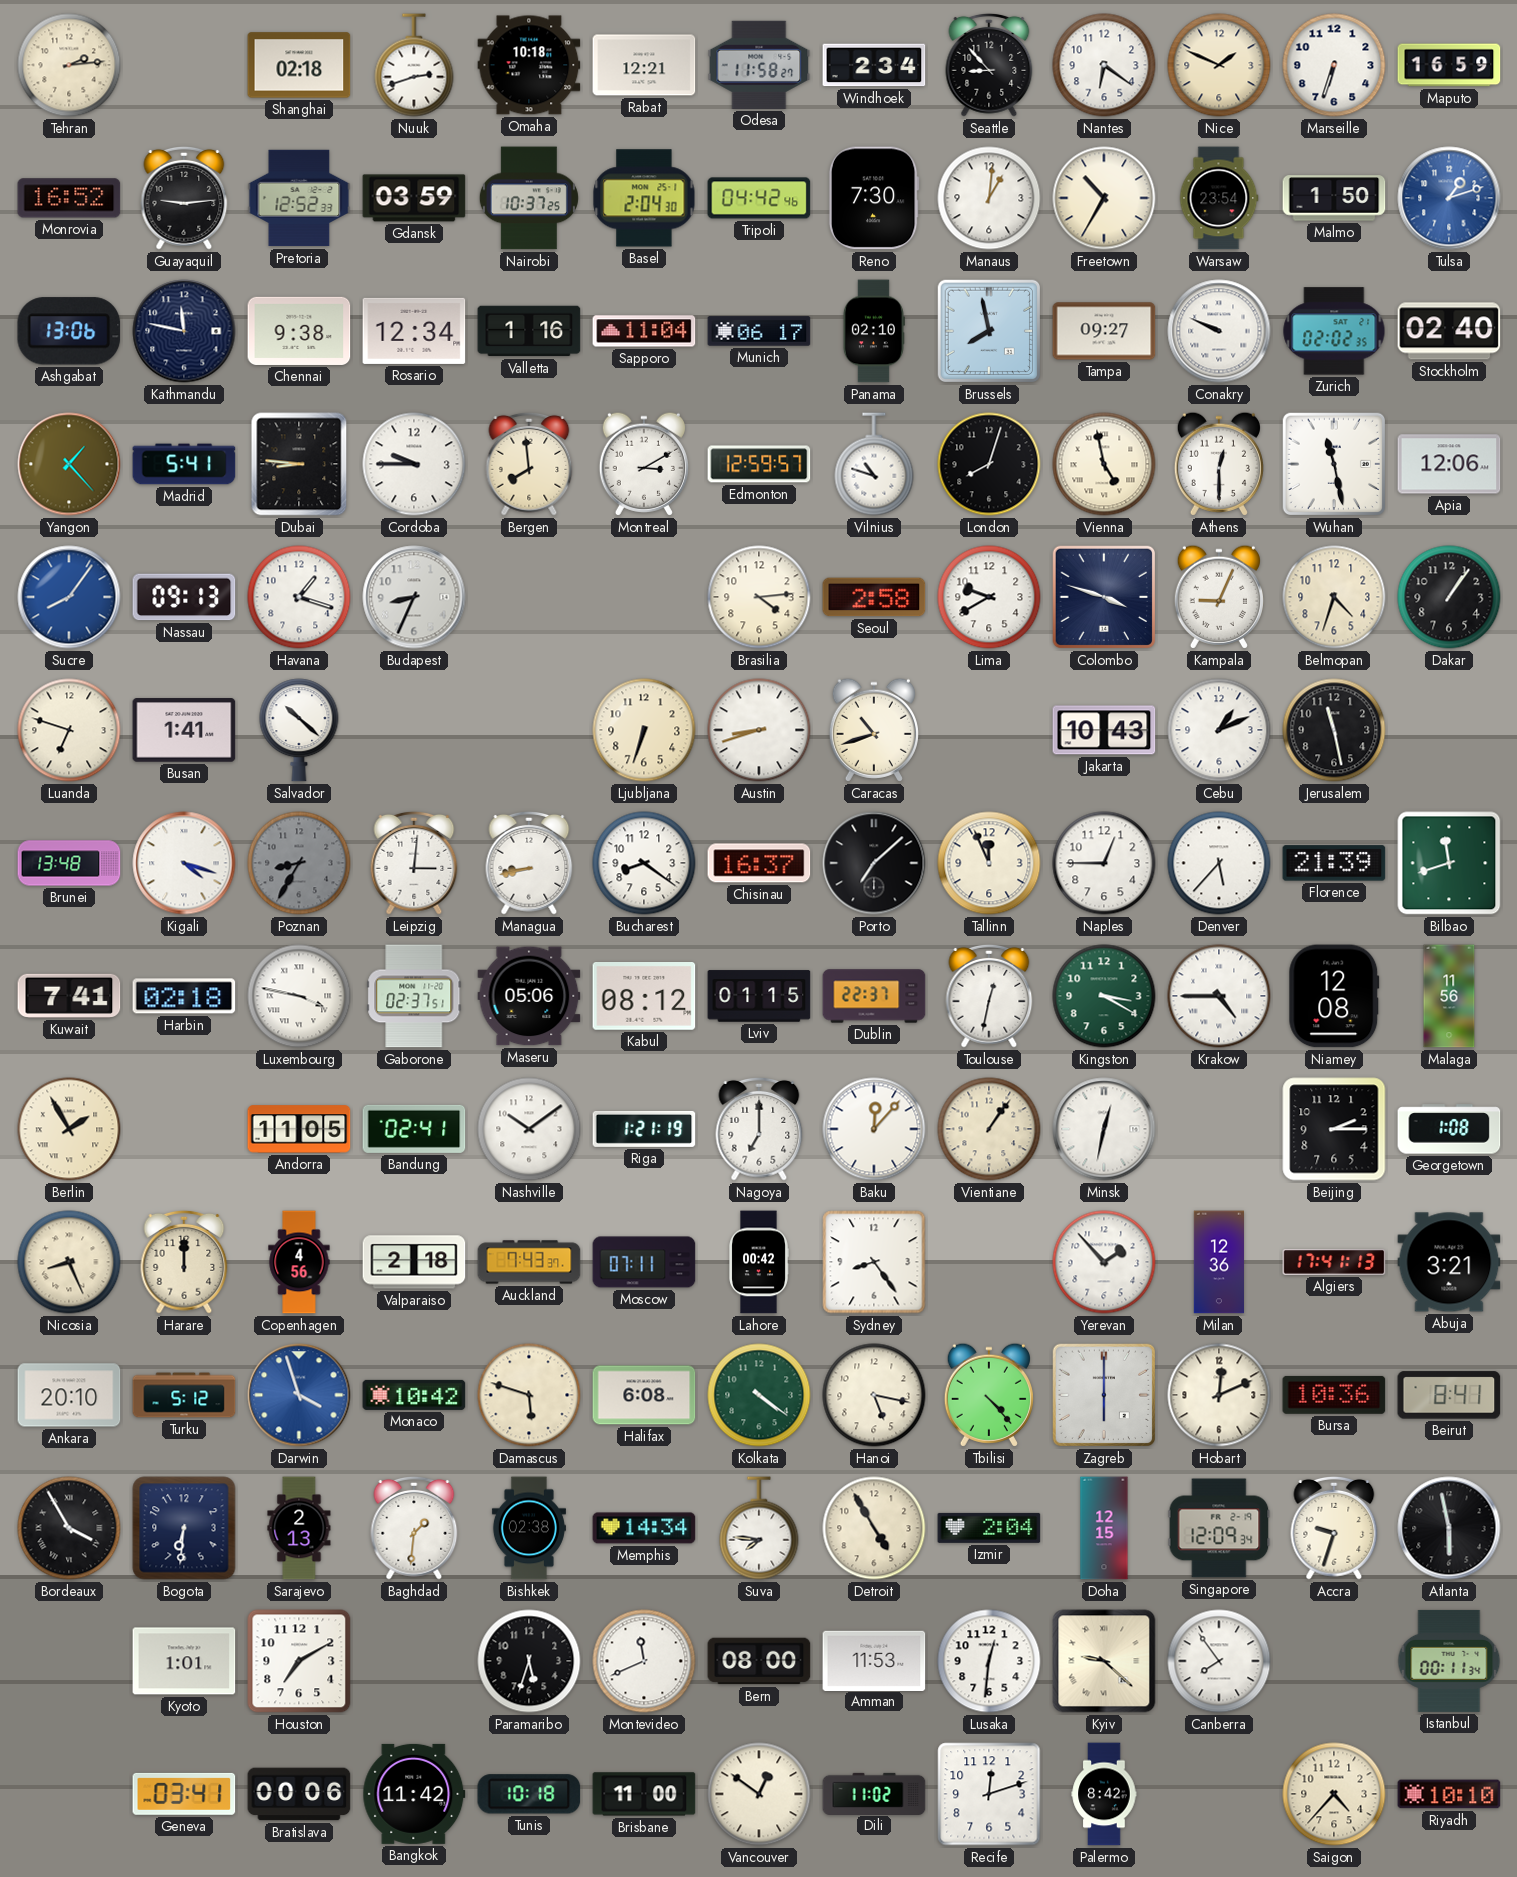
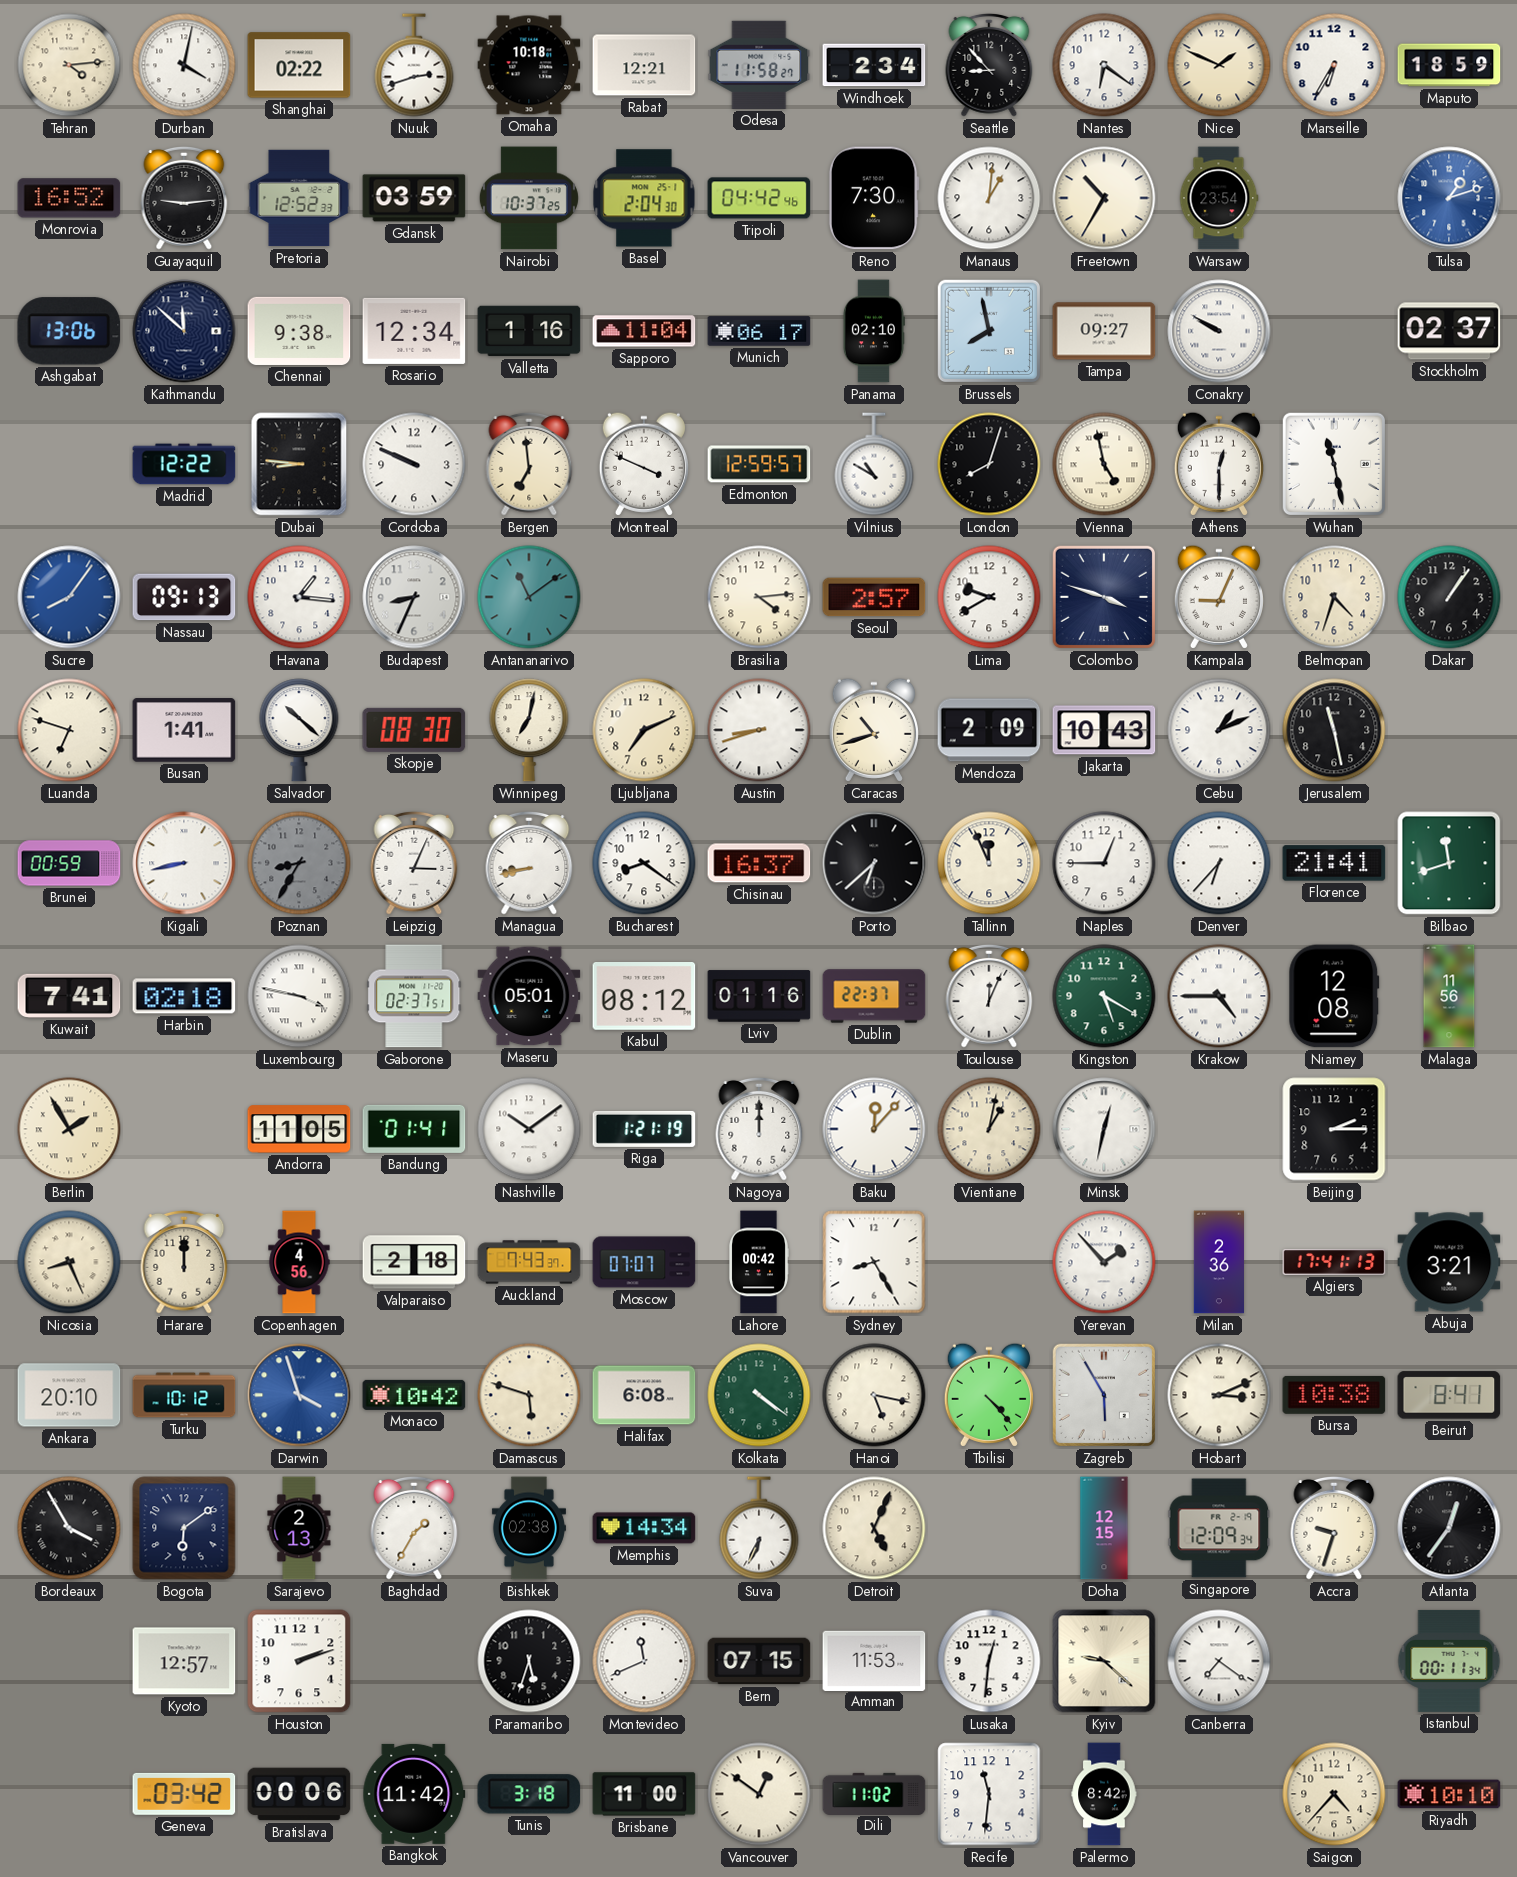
Tehran: 2:14 -> 4:14
Durban: none -> 4:02
Shanghai: 02:18 -> 02:22
Marseille: 6:33 -> 6:35
Maputo: 16:59 -> 18:59
Malmo: 1:50 -> none
Kathmandu: 11:47 -> 11:52
Conakry: 9:49 -> 9:50
Zurich: 02:02 -> none
Stockholm: 02:40 -> 02:37
Yangon: 1:23 -> none
Madrid: 5:41 -> 12:22
Cordoba: 9:45 -> 9:49
Bergen: 7:59 -> 6:59
Montreal: 3:10 -> 3:49
Vilnius: 10:48 -> 10:50
Apia: 12:06 -> none
Havana: 1:18 -> 1:16
Antananarivo: none -> 11:09
Seoul: 2:58 -> 2:57
Skopje: none -> 08:30
Winnipeg: none -> 7:02
Ljubljana: 6:33 -> 7:11
Mendoza: none -> 2:09
Brunei: 13:48 -> 00:59
Kigali: 4:18 -> 8:43
Leipzig: 3:01 -> 3:04
Porto: 7:08 -> 6:38
Denver: 5:37 -> 6:37
Florence: 21:39 -> 21:41
Maseru: 05:06 -> 05:01
Lviv: 01:15 -> 01:16
Toulouse: 12:32 -> 12:04
Kingston: 3:20 -> 5:20
Bandung: 02:41 -> 01:41
Nagoya: 7:00 -> 12:00
Vientiane: 1:06 -> 1:02
Georgetown: 1:08 -> none
Moscow: 07:11 -> 07:07
Sydney: 8:24 -> 8:25
Milan: 12:36 -> 2:36
Turku: 5:12 -> 10:12
Zagreb: 6:00 -> 5:55
Hobart: 12:11 -> 3:11
Bursa: 10:36 -> 10:38
Bogota: 6:31 -> 6:09
Baghdad: 1:31 -> 1:35
Suva: 7:46 -> 6:34
Detroit: 4:55 -> 5:04
Izmir: 2:04 -> none
Atlanta: 5:58 -> 12:36
Kyoto: 1:01 -> 12:57
Houston: 7:10 -> 2:12
Bern: 08:00 -> 07:15
Canberra: 7:54 -> 7:21
Geneva: 03:41 -> 03:42
Tunis: 10:18 -> 3:18
Recife: 12:12 -> 11:31
